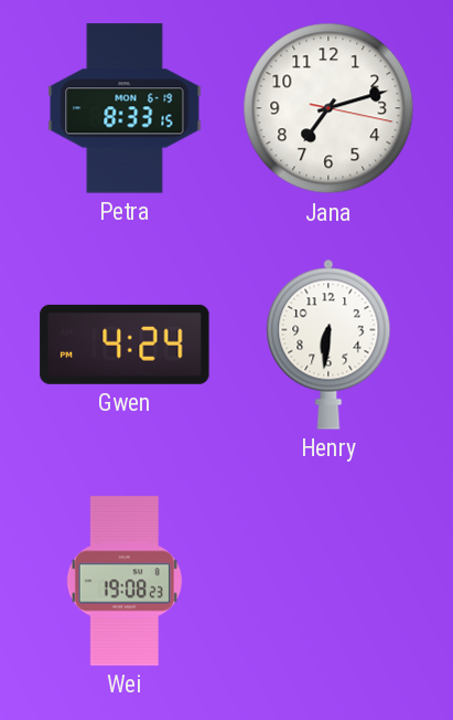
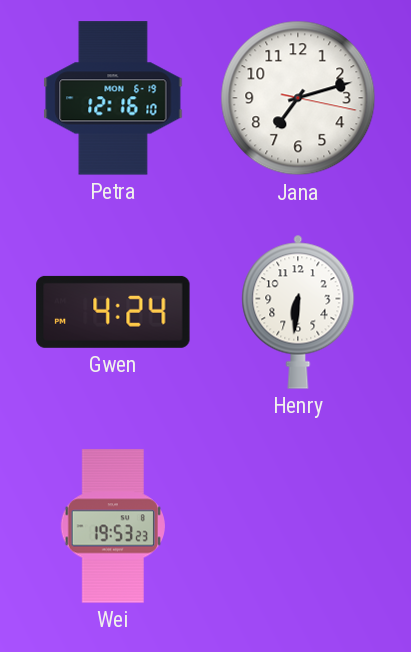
Petra: 8:33 -> 12:16
Wei: 19:08 -> 19:53
